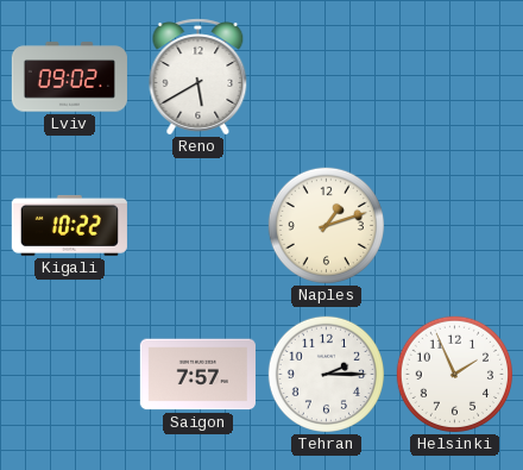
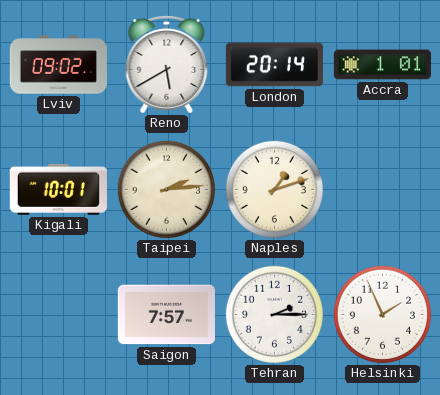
London: none -> 20:14
Accra: none -> 1:01
Kigali: 10:22 -> 10:01
Taipei: none -> 2:14
